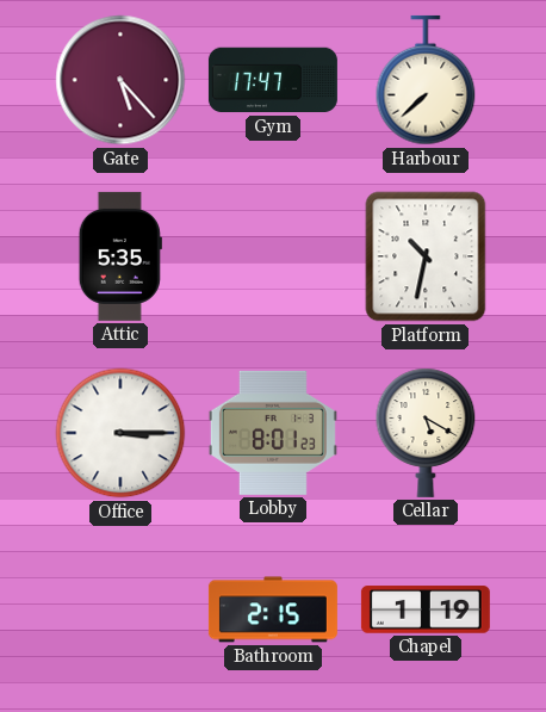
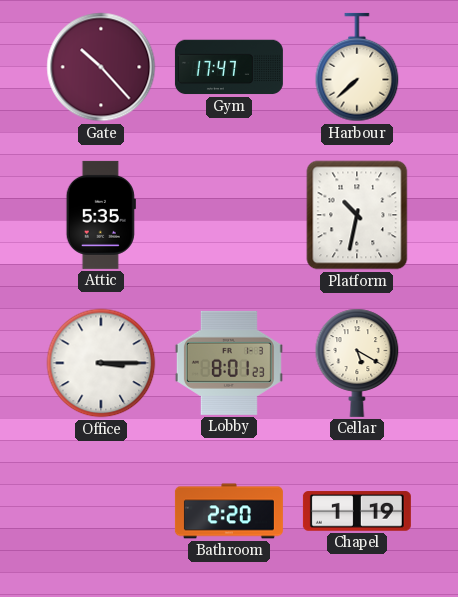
Gate: 5:23 -> 10:23
Bathroom: 2:15 -> 2:20
